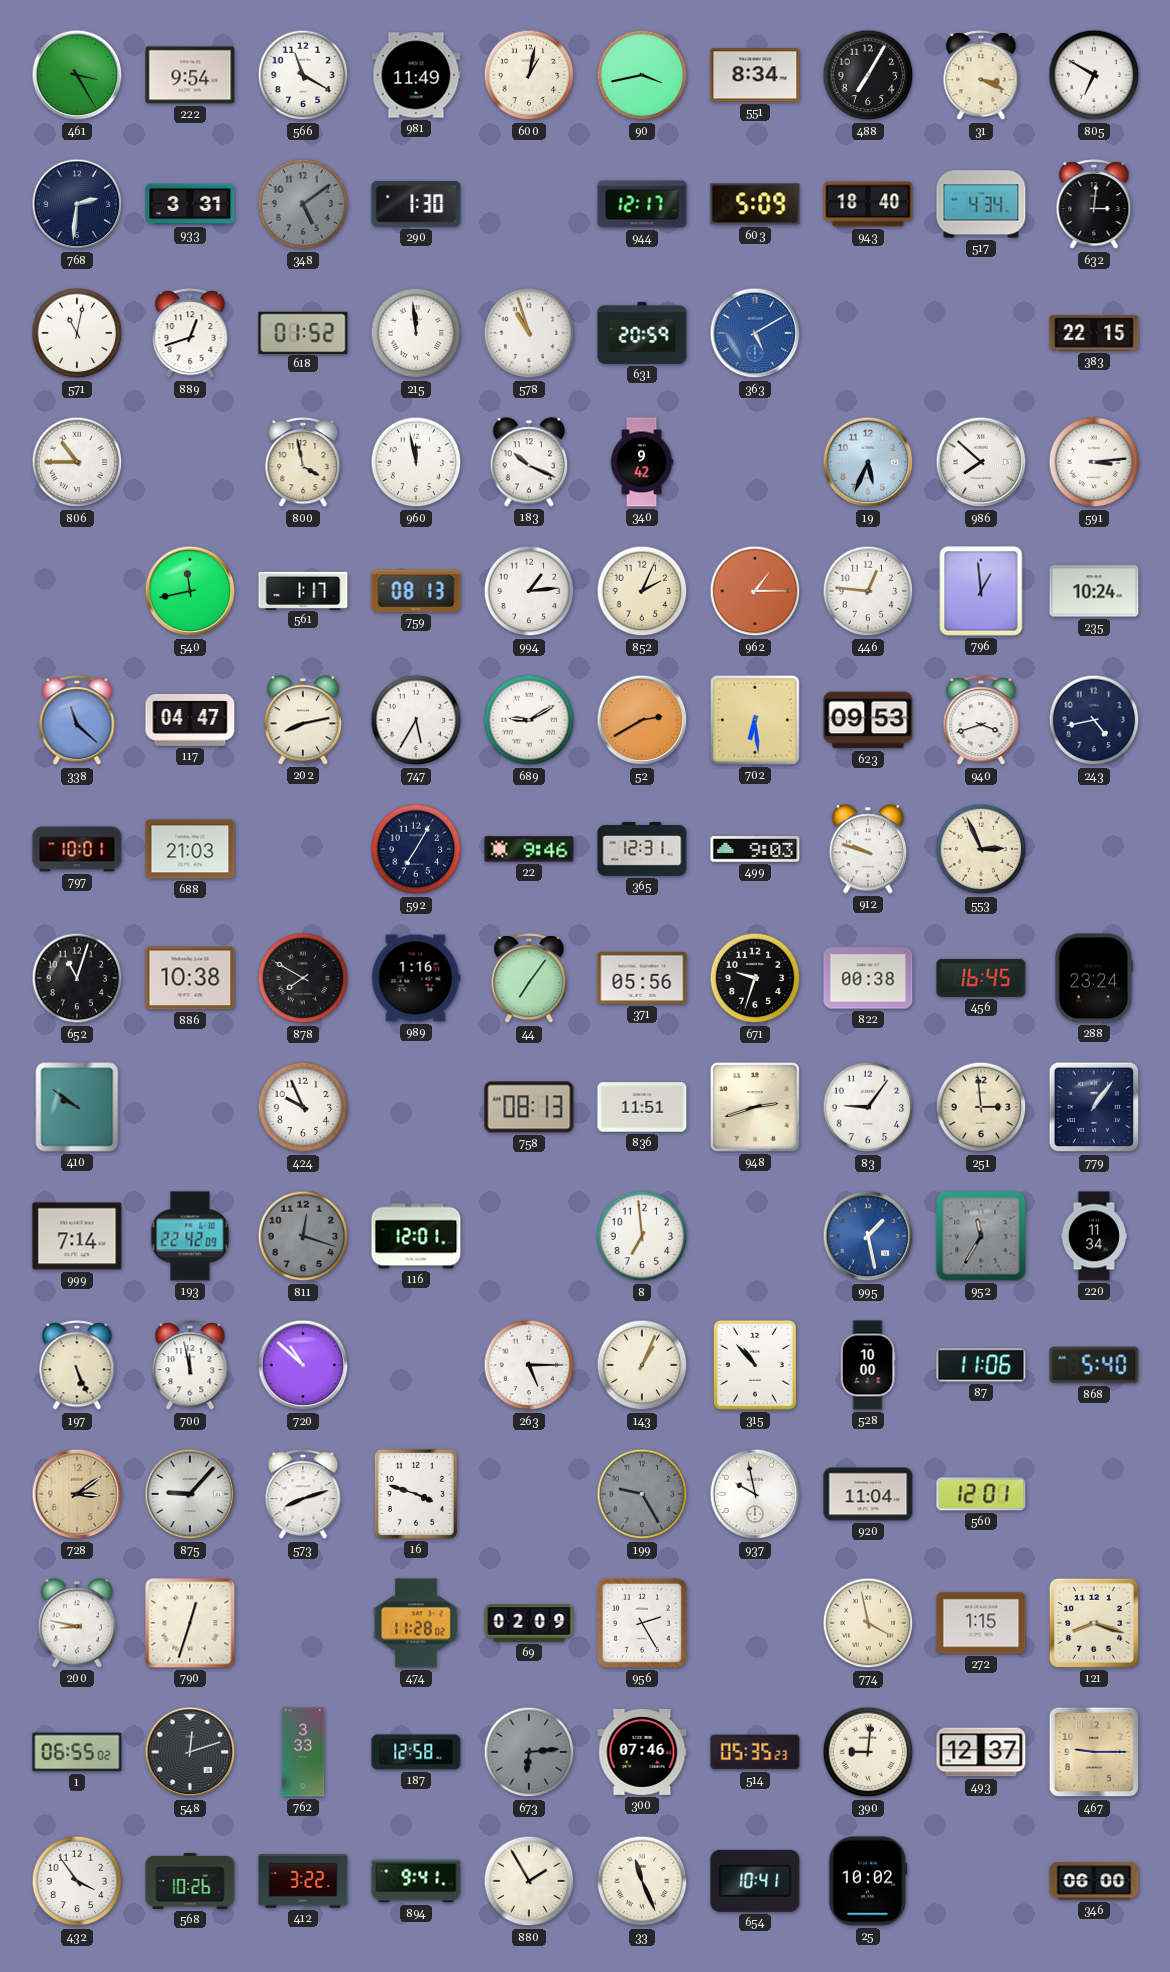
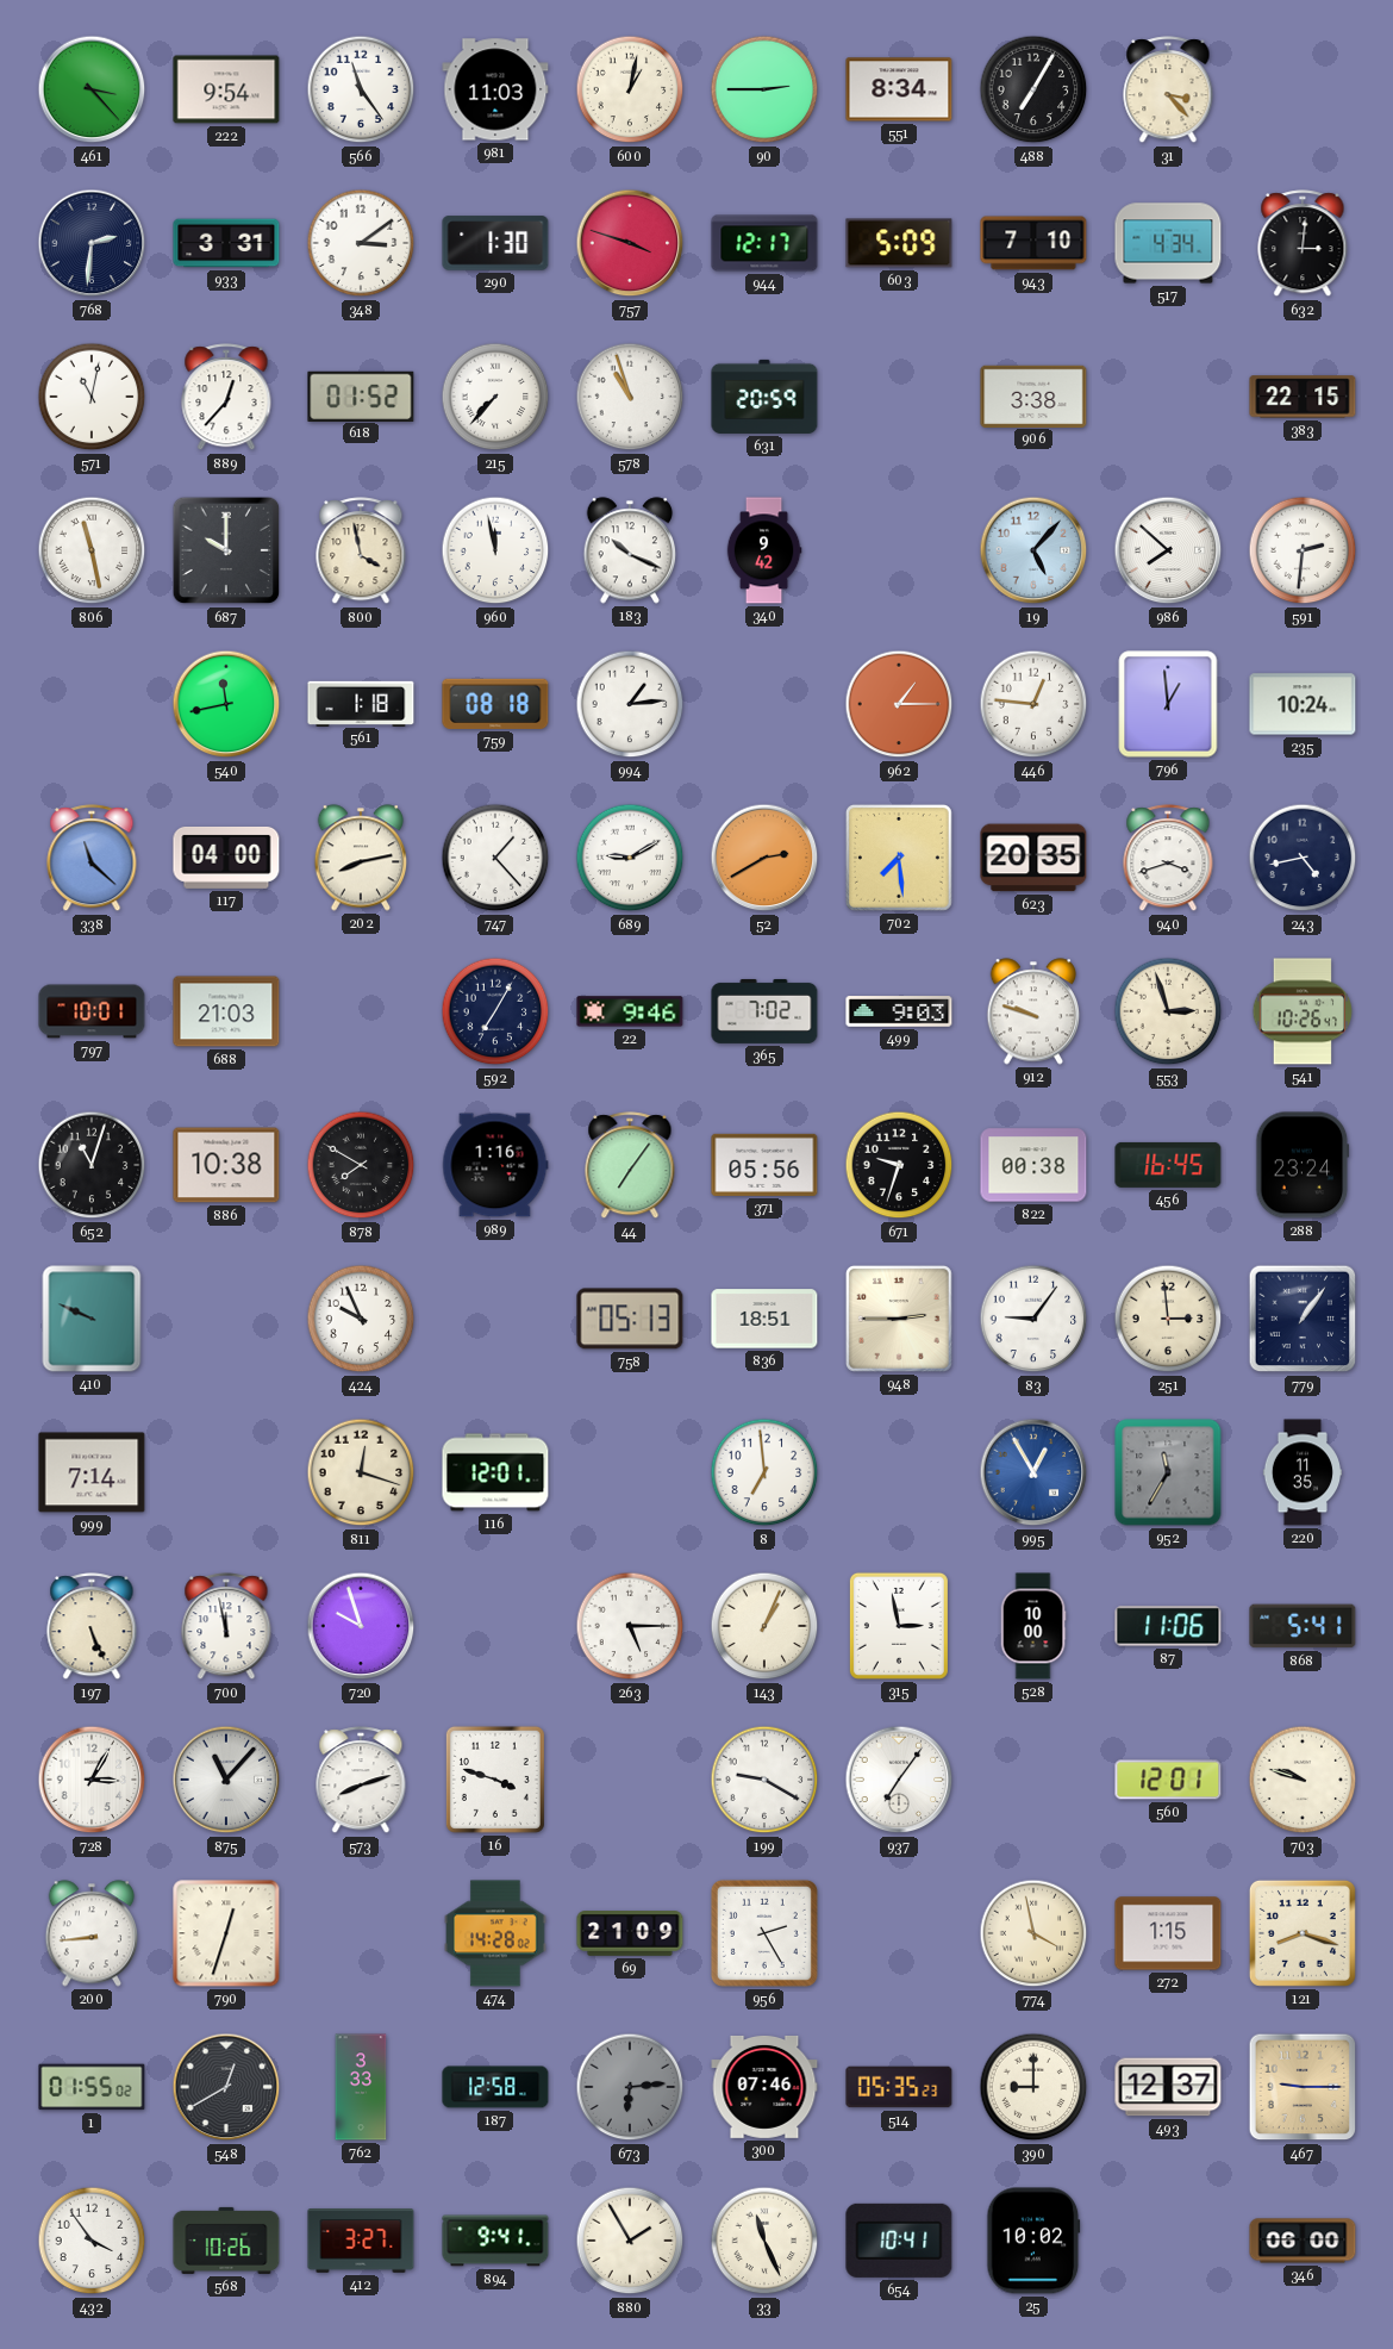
461: 3:25 -> 3:23
566: 11:20 -> 11:24
981: 11:49 -> 11:03
90: 3:43 -> 2:45
31: 3:19 -> 3:23
805: 6:50 -> none
348: 5:09 -> 3:09
348 dial: grey -> white
757: none -> 3:48
943: 18:40 -> 7:10
889: 12:42 -> 12:37
215: 11:59 -> 7:37
363: 5:10 -> none
906: none -> 3:38
806: 10:45 -> 11:28
687: none -> 10:00
19: 5:34 -> 5:07
591: 3:14 -> 2:31
561: 1:17 -> 1:18
759: 08:13 -> 08:18
852: 2:04 -> none
117: 04:47 -> 04:00
747: 5:35 -> 1:23
702: 6:29 -> 7:29
623: 09:53 -> 20:35
365: 12:31 -> 7:02
553: 2:56 -> 2:57
541: none -> 10:26
410: 9:51 -> 9:49
758: 08:13 -> 05:13
836: 11:51 -> 18:51
948: 2:42 -> 2:45
193: 22:42 -> none
811 dial: grey -> cream
995: 1:28 -> 12:55
220: 11:34 -> 11:35
720: 10:52 -> 9:57
315: 10:53 -> 2:58
868: 5:40 -> 5:41
728: 3:09 -> 3:05
728 dial: champagne -> white
875: 9:07 -> 11:07
199: 9:25 -> 9:20
199 dial: grey -> white
937: 9:58 -> 7:06
920: 11:04 -> none
703: none -> 9:48
200: 8:47 -> 8:44
474: 11:28 -> 14:28
69: 02:09 -> 21:09
1: 06:55 -> 01:55
548: 12:12 -> 12:40
390: 9:01 -> 9:00
412: 3:22 -> 3:27
